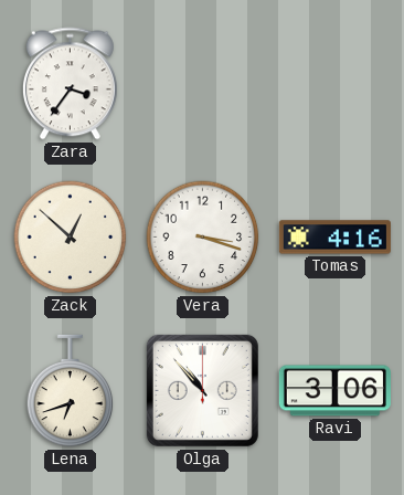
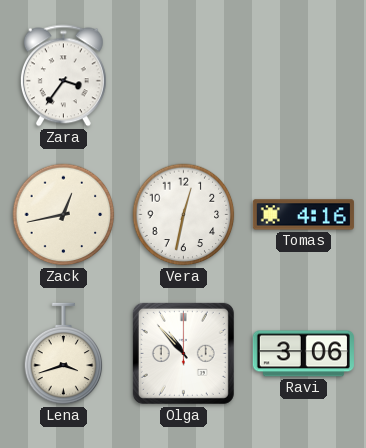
Zack: 12:52 -> 12:43
Vera: 3:18 -> 12:32
Lena: 6:42 -> 3:42
